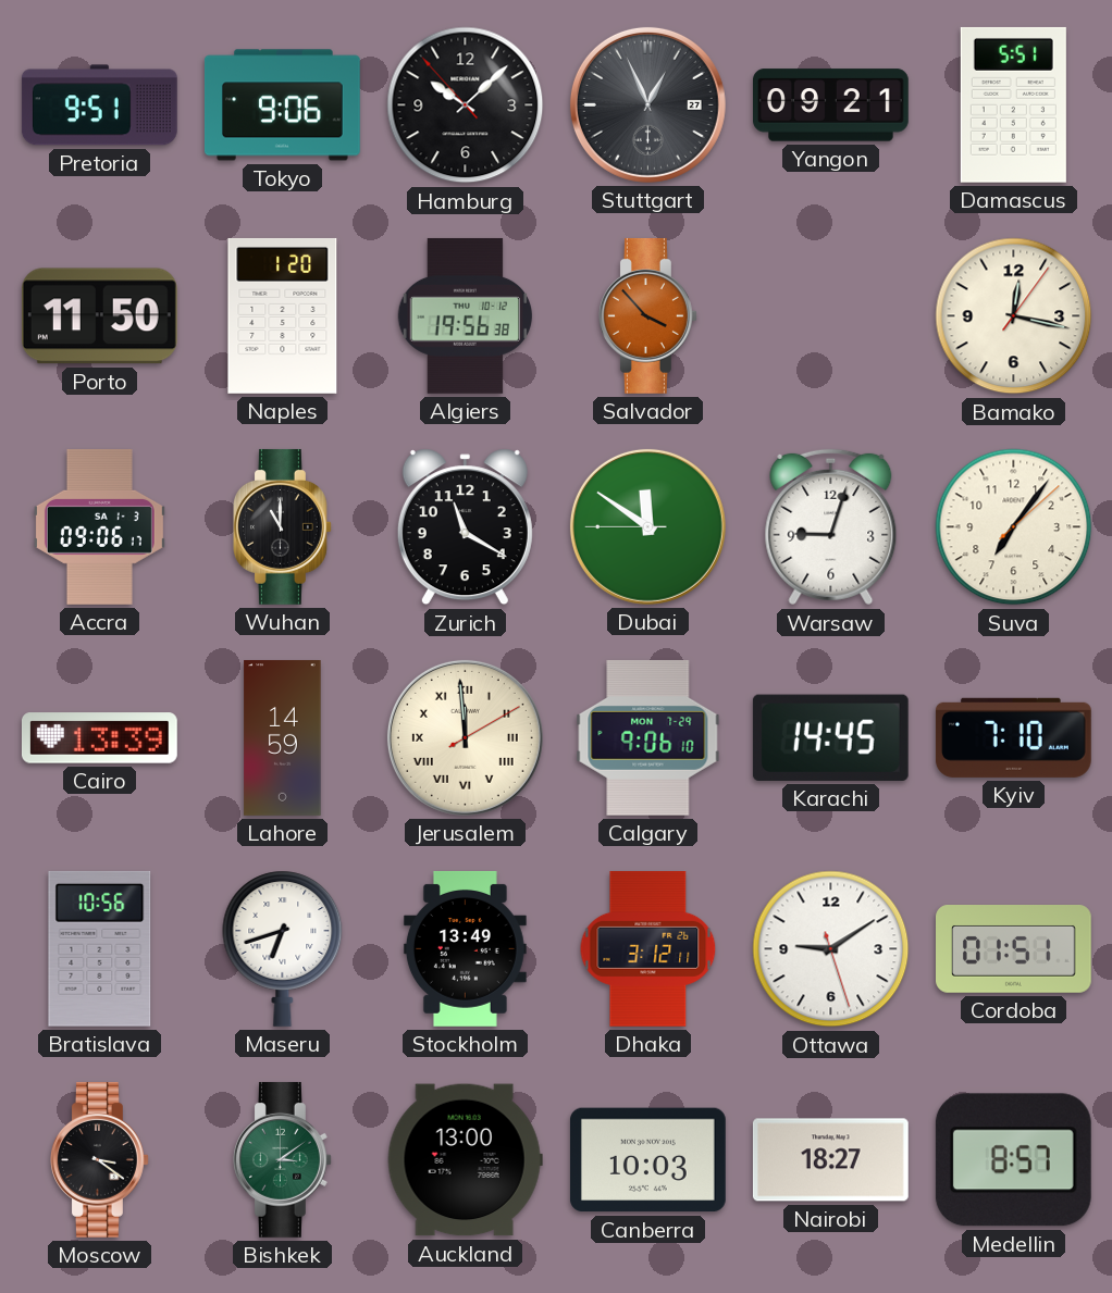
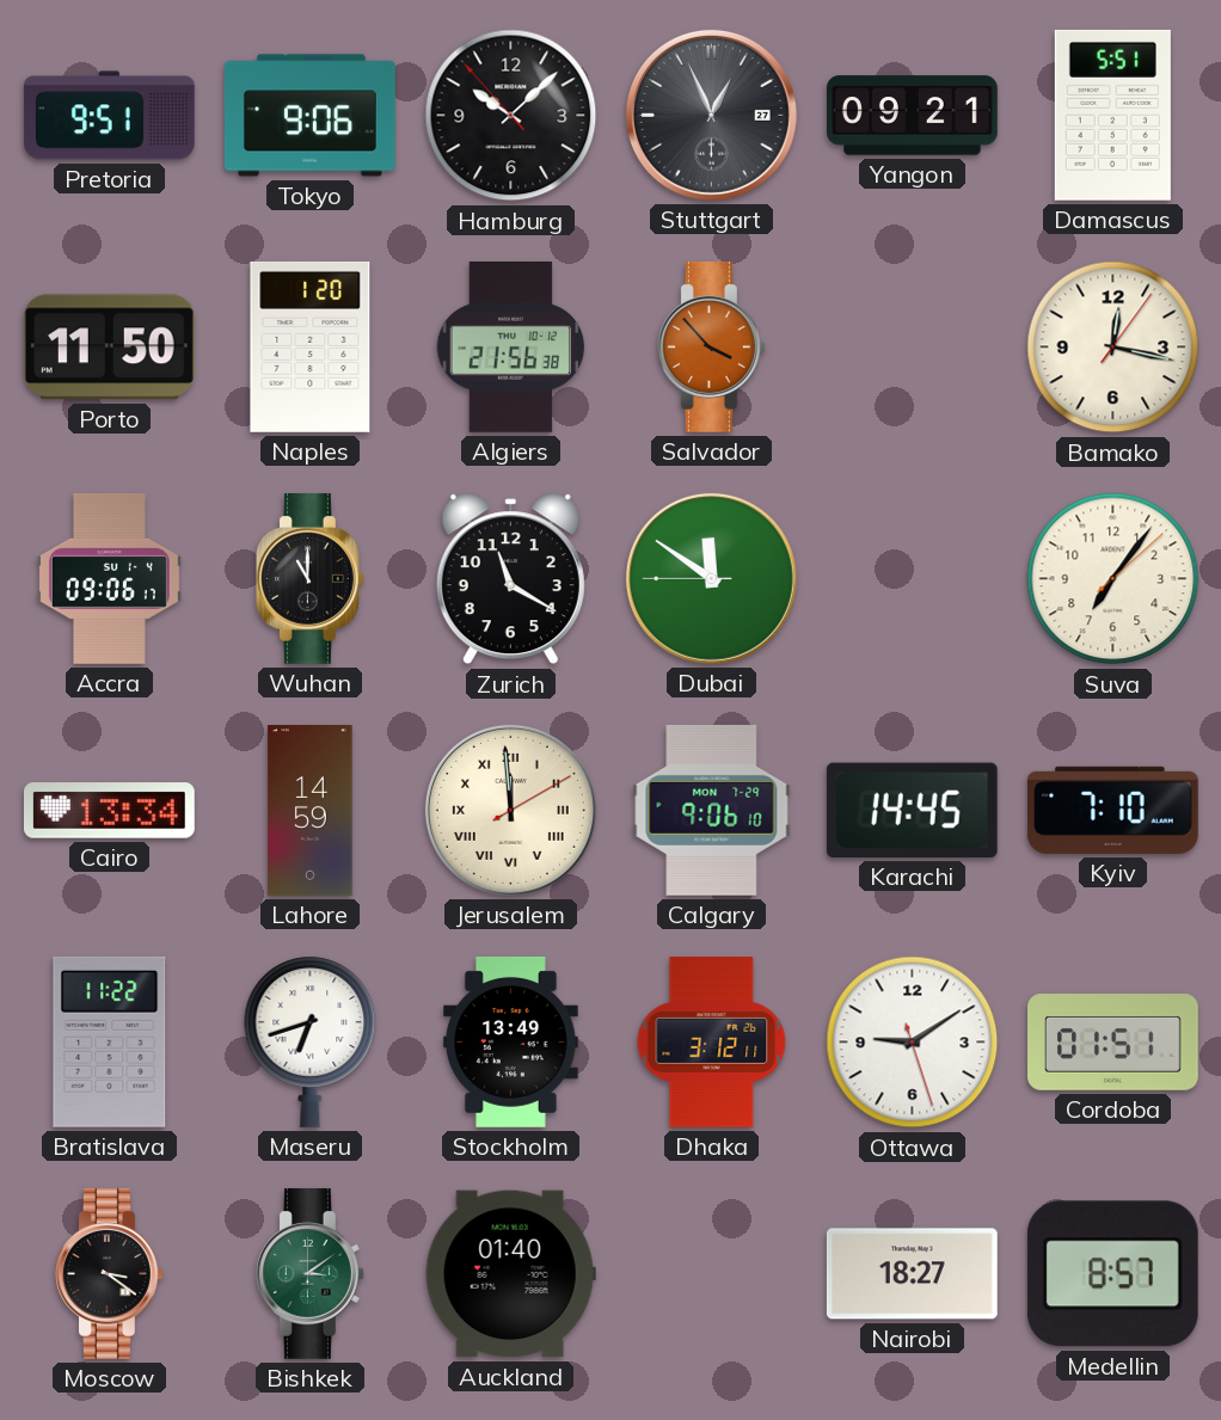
Algiers: 19:56 -> 21:56
Accra date: SA 1-3 -> SU 1-4
Warsaw: 9:03 -> none
Cairo: 13:39 -> 13:34
Bratislava: 10:56 -> 11:22
Auckland: 13:00 -> 01:40
Canberra: 10:03 -> none
